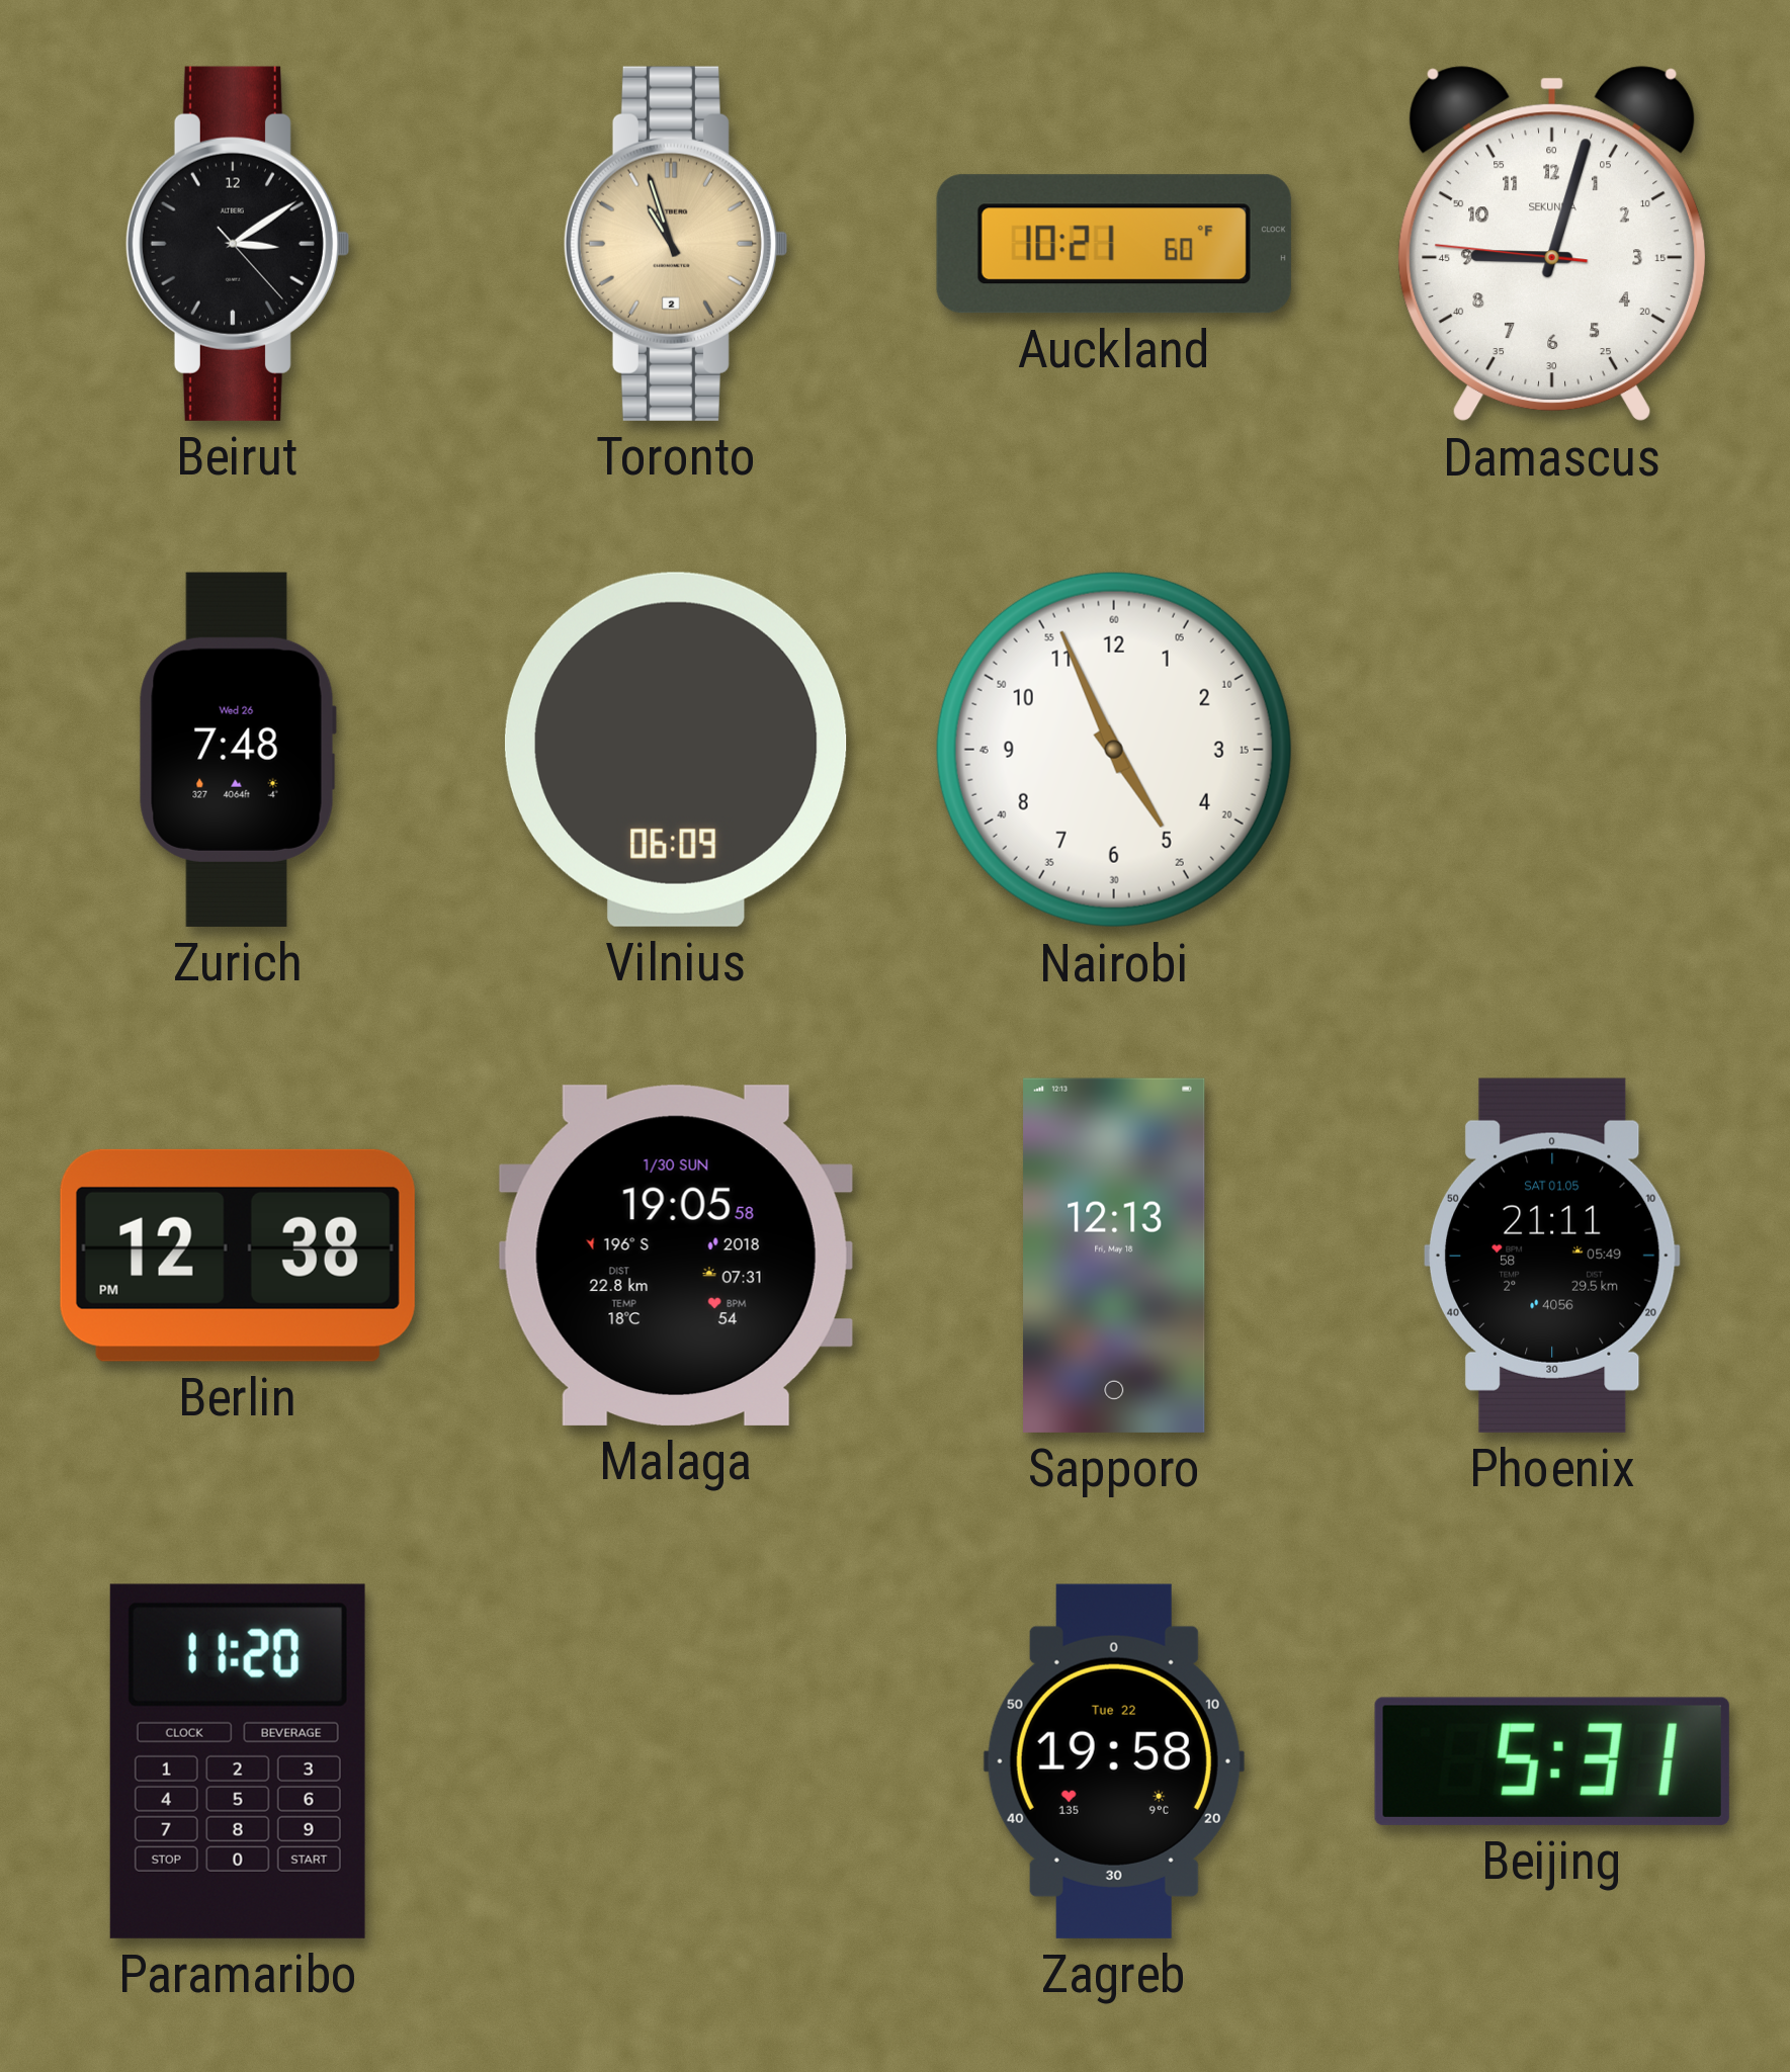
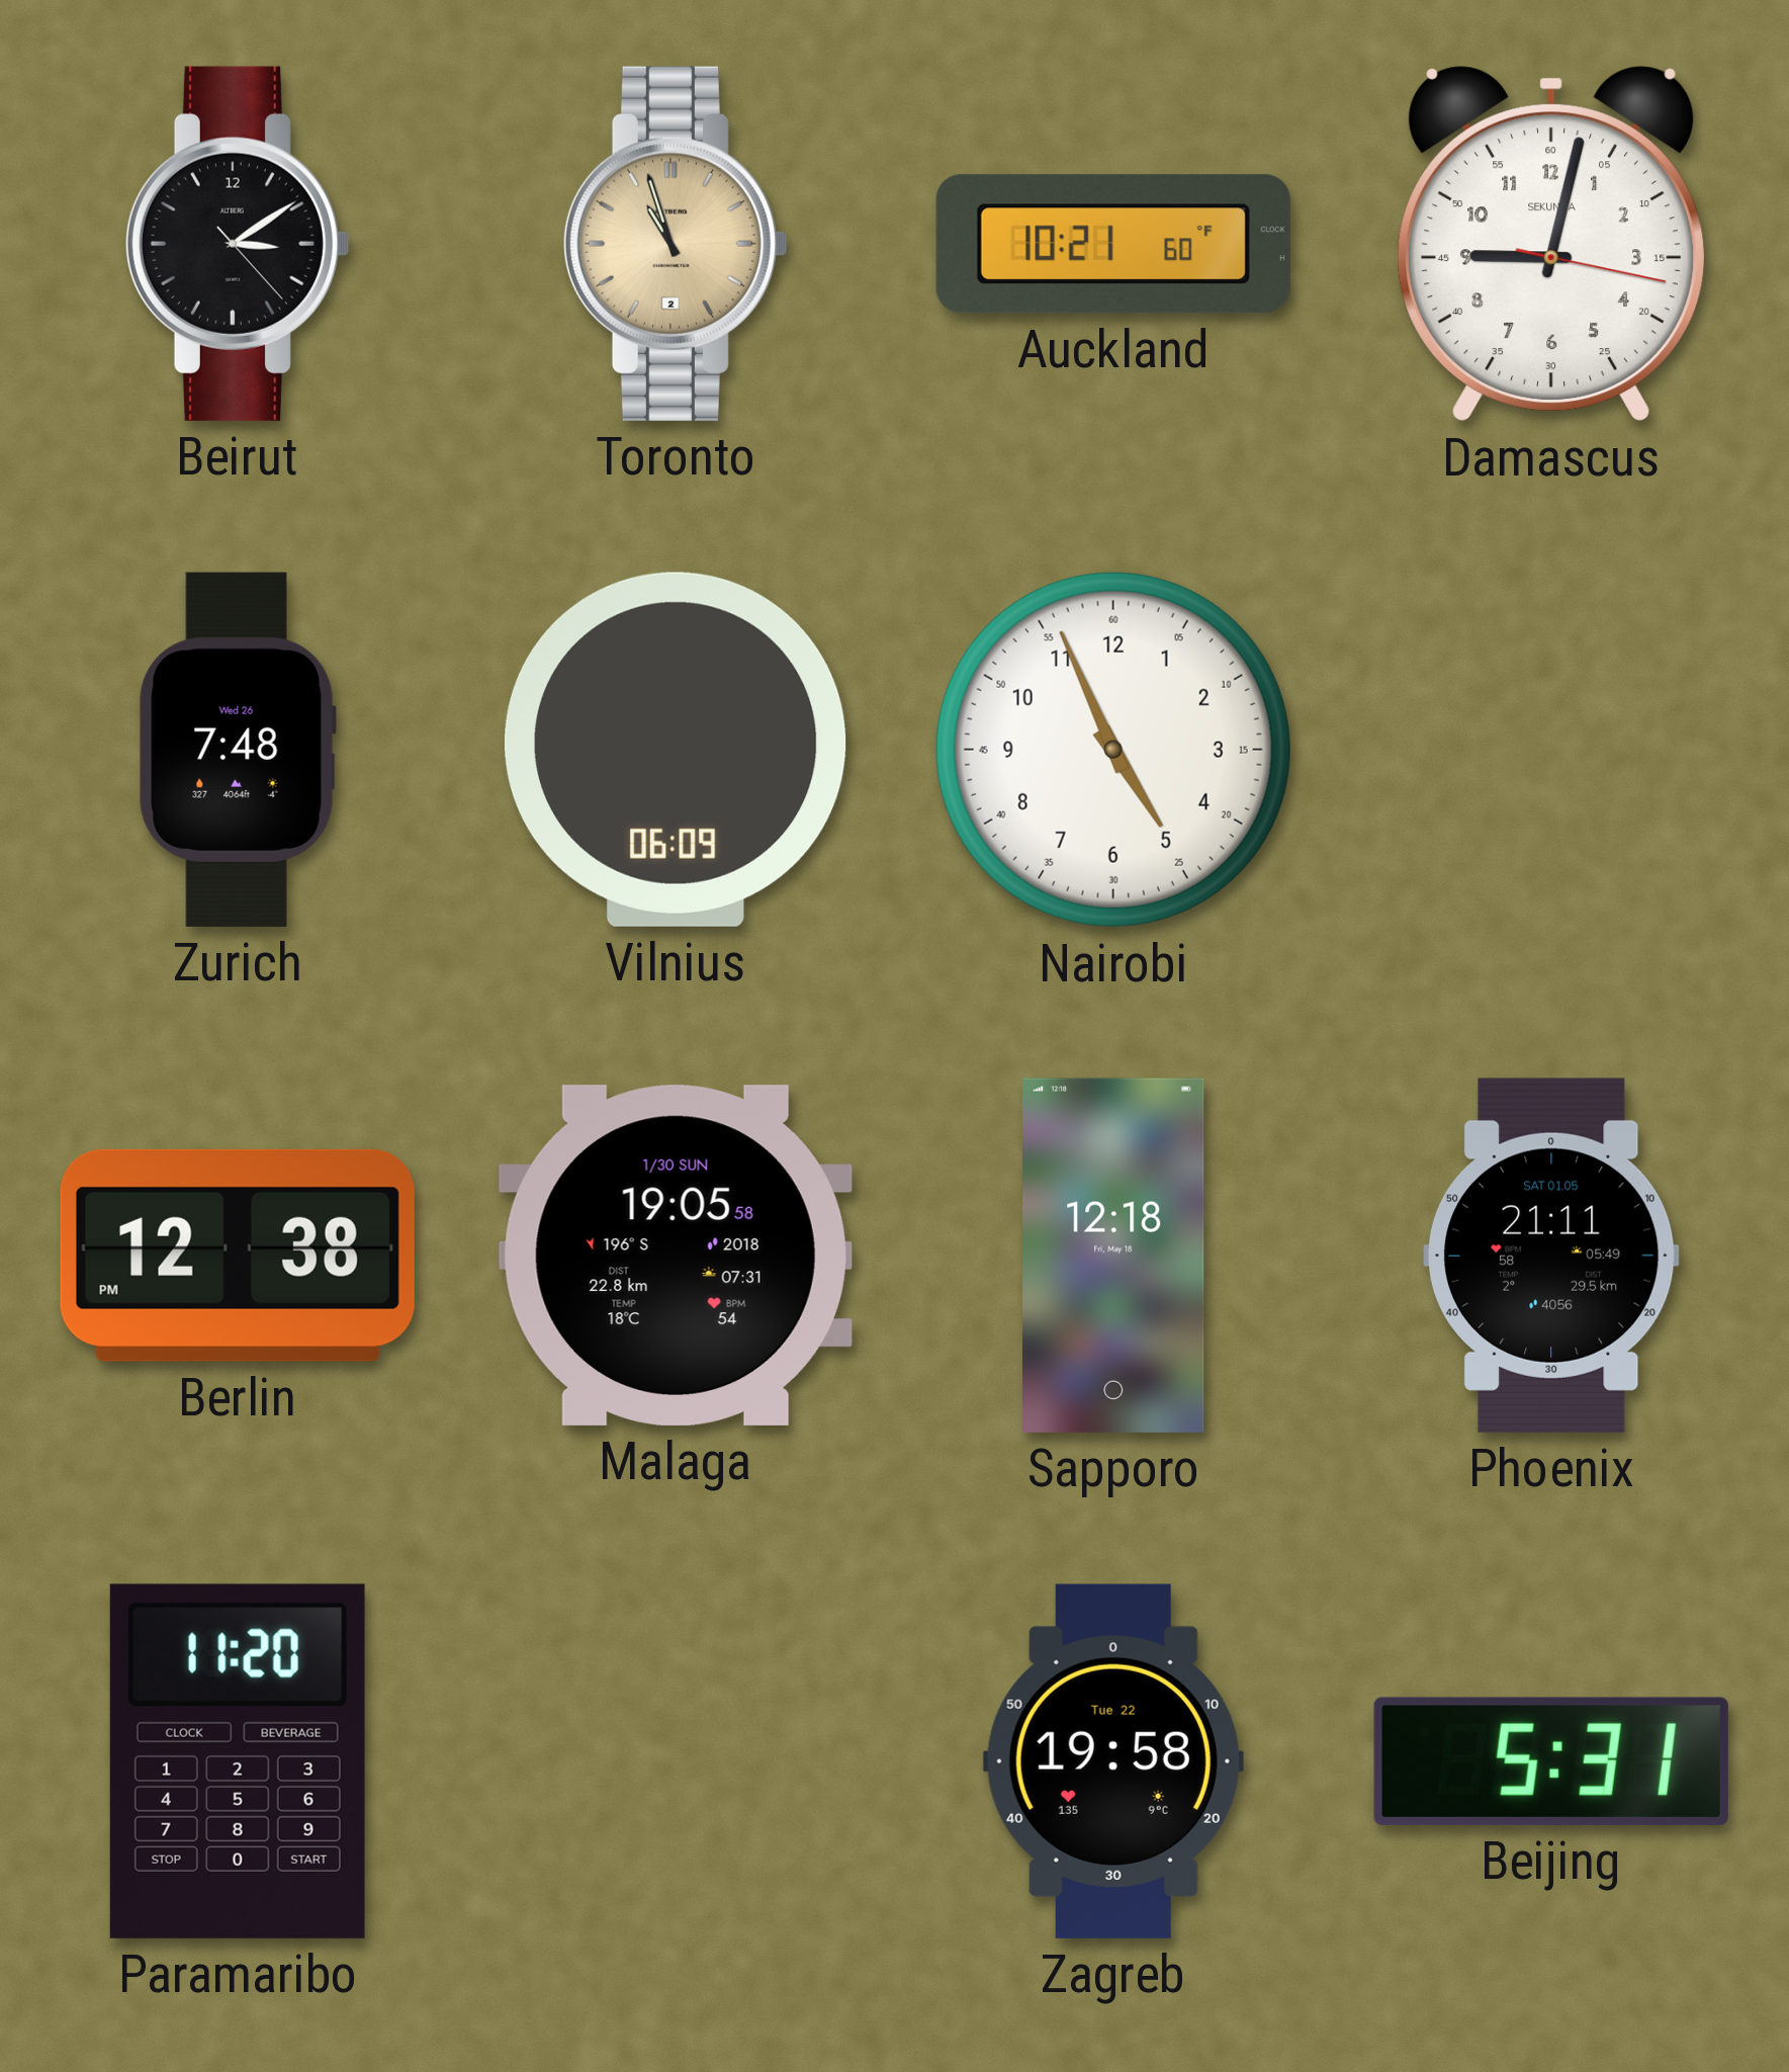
Damascus: 9:02:46 -> 9:02:17
Sapporo: 12:13 -> 12:18
